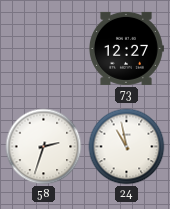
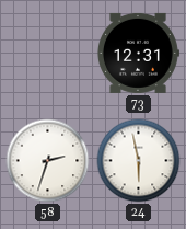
73: 12:27 -> 12:31
24: 10:58 -> 5:58
